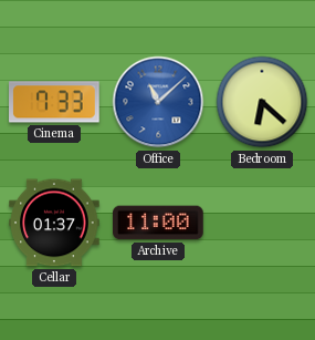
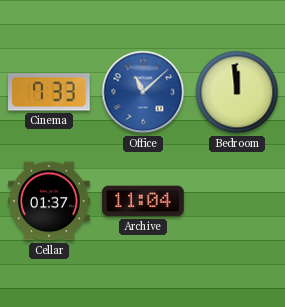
Bedroom: 6:22 -> 11:59
Archive: 11:00 -> 11:04
